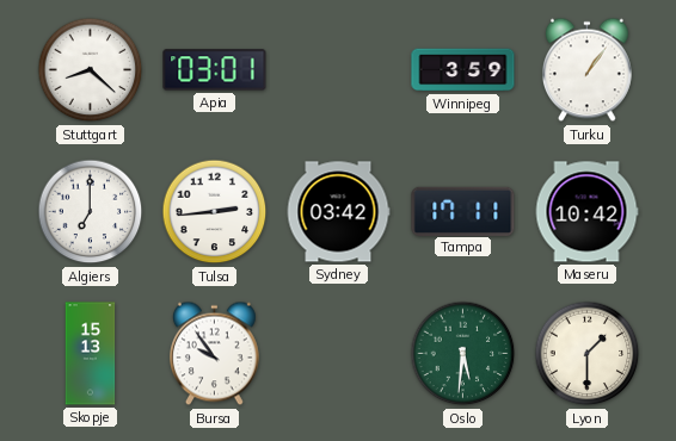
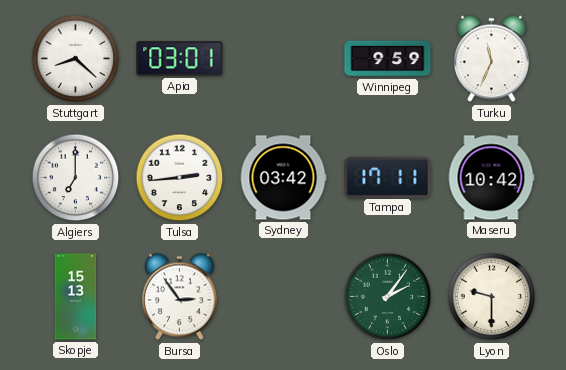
Winnipeg: 3:59 -> 9:59
Turku: 1:06 -> 11:34
Bursa: 9:54 -> 2:54
Oslo: 5:31 -> 2:06
Lyon: 1:30 -> 9:30
